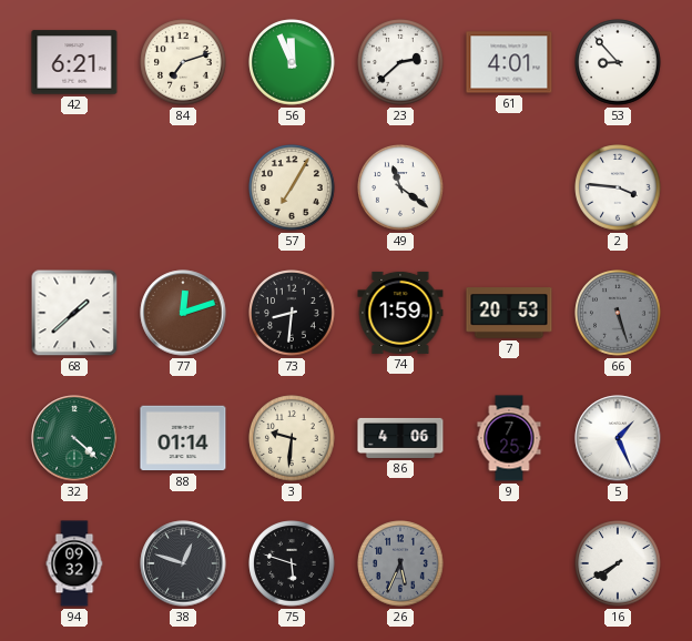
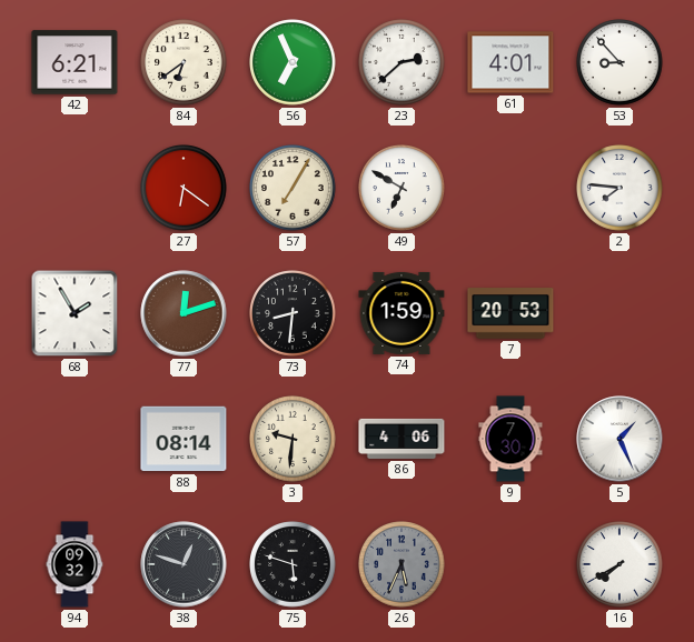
84: 7:12 -> 6:39
56: 11:56 -> 6:56
27: none -> 6:21
49: 11:21 -> 6:50
2: 3:46 -> 7:46
68: 1:38 -> 1:55
66: 5:27 -> none
32: 4:22 -> none
88: 01:14 -> 08:14
9: 7:25 -> 7:30
